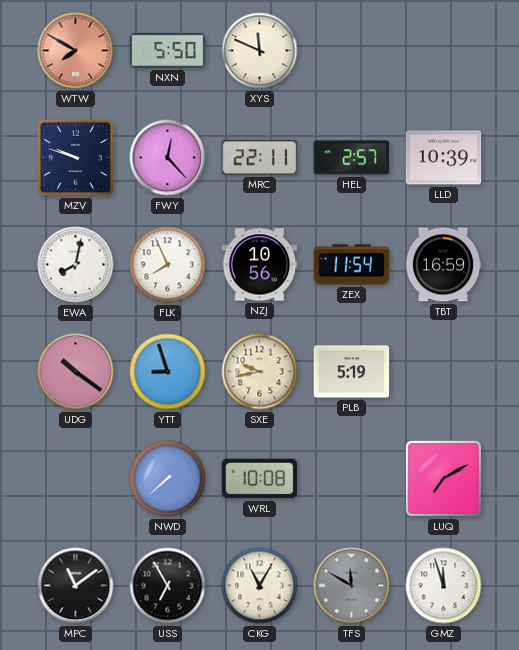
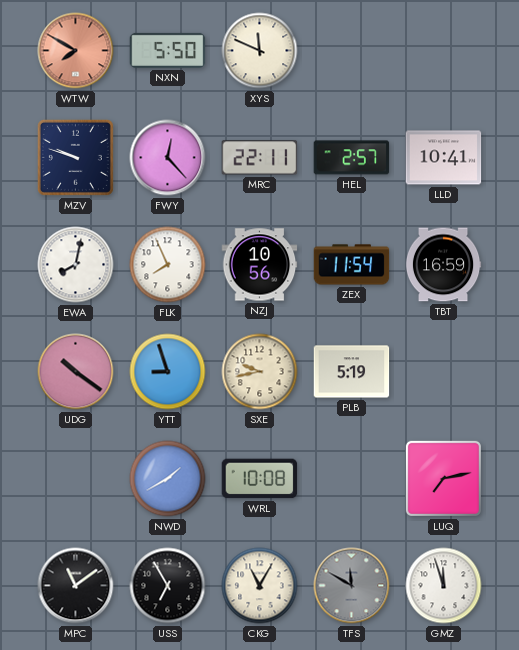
LLD: 10:39 -> 10:41
NWD: 7:38 -> 1:40
LUQ: 7:10 -> 7:13
